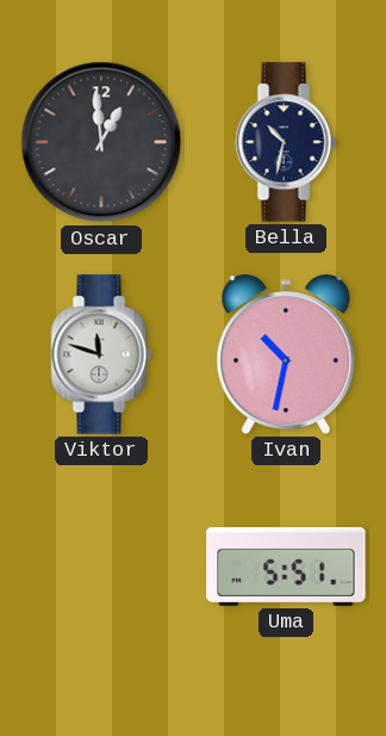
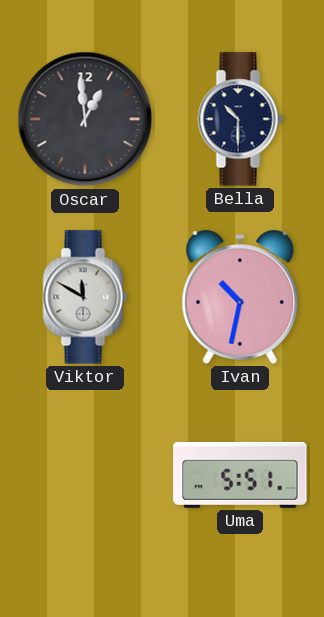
Bella: 10:32 -> 10:30
Viktor: 11:48 -> 11:50
